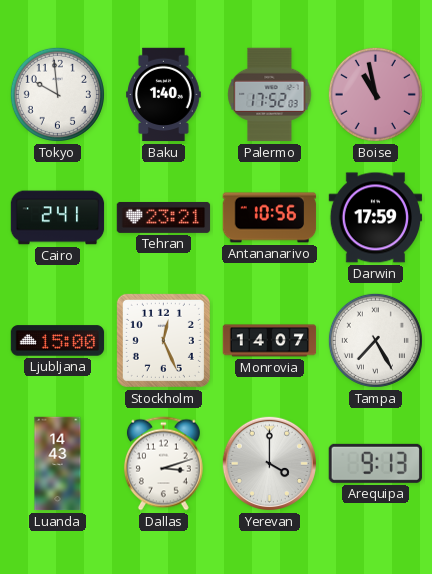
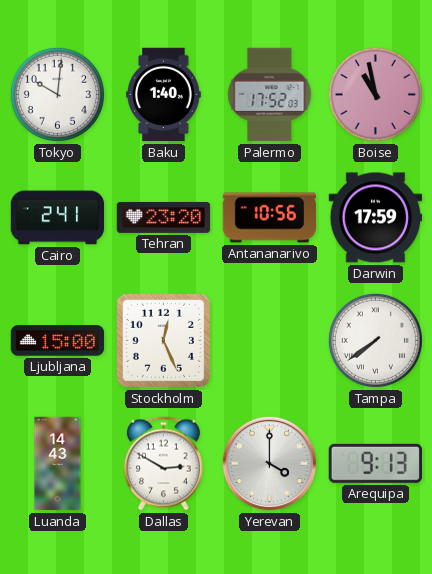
Tokyo: 9:59 -> 10:01
Tehran: 23:21 -> 23:20
Monrovia: 14:07 -> none
Tampa: 7:25 -> 7:39
Dallas: 3:12 -> 2:50
